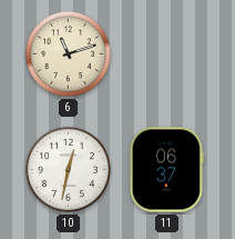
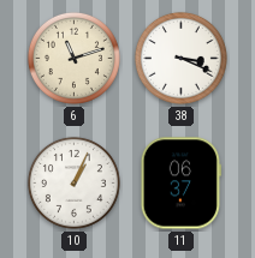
38: none -> 3:19
10: 12:32 -> 1:04
